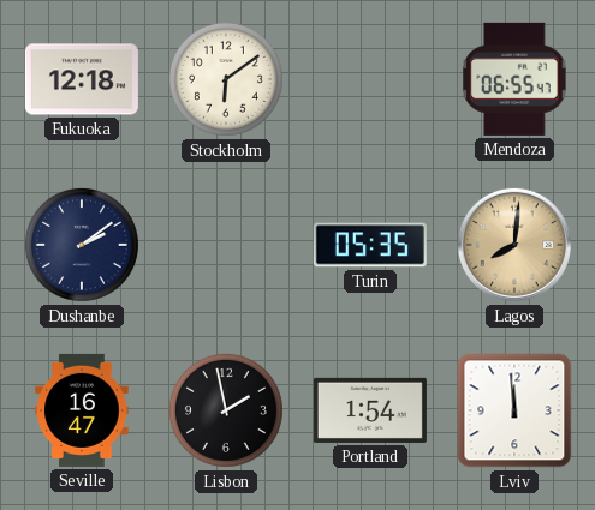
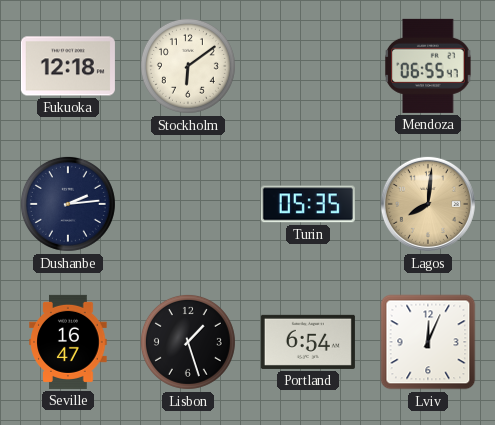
Dushanbe: 2:09 -> 2:14
Lisbon: 1:58 -> 1:27
Portland: 1:54 -> 6:54
Lviv: 11:59 -> 12:04
